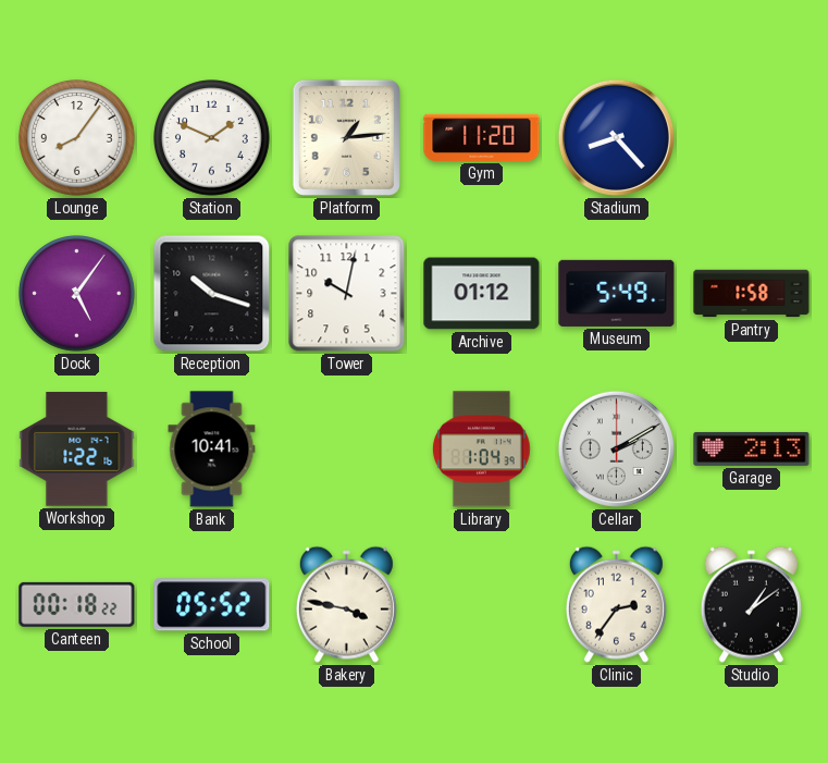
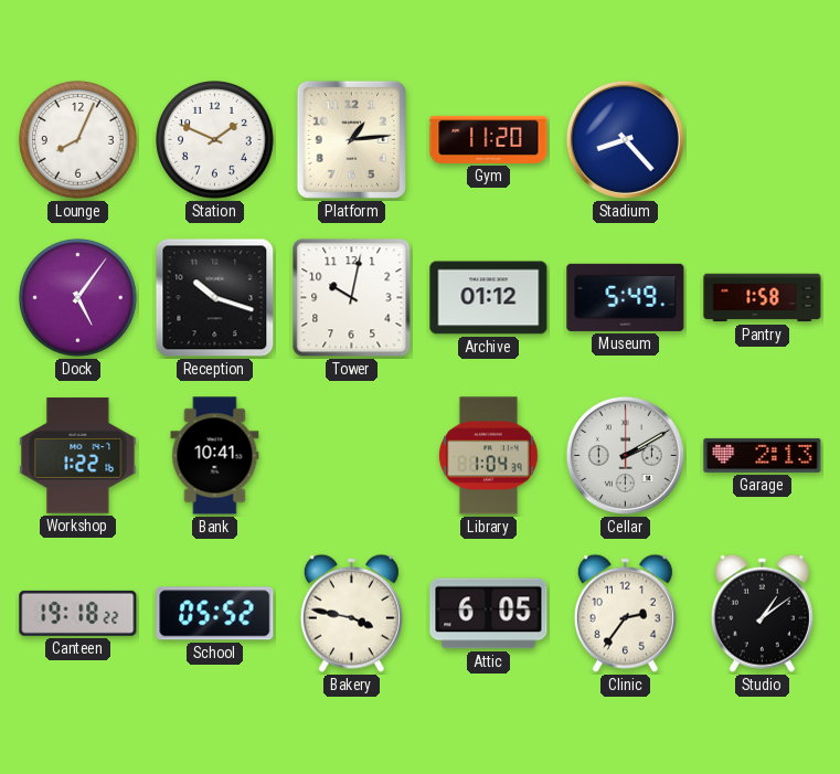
Lounge: 8:06 -> 8:04
Canteen: 00:18 -> 19:18
Attic: none -> 6:05
